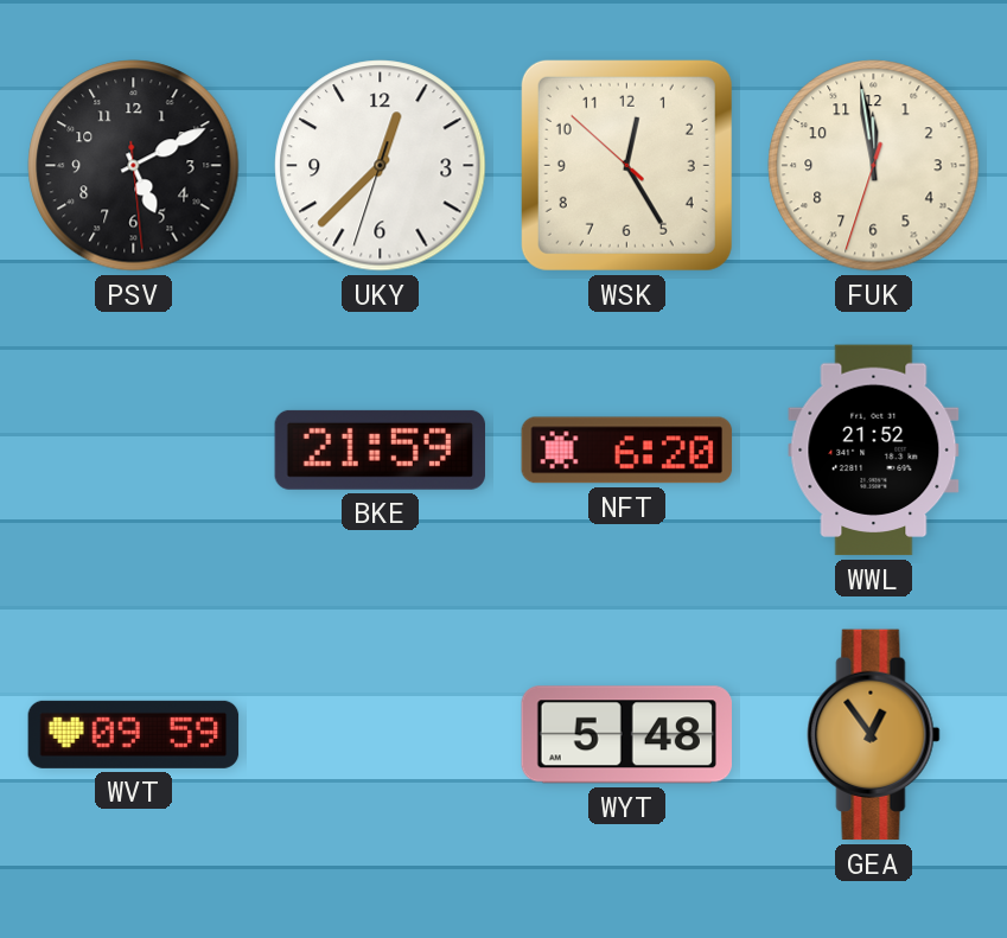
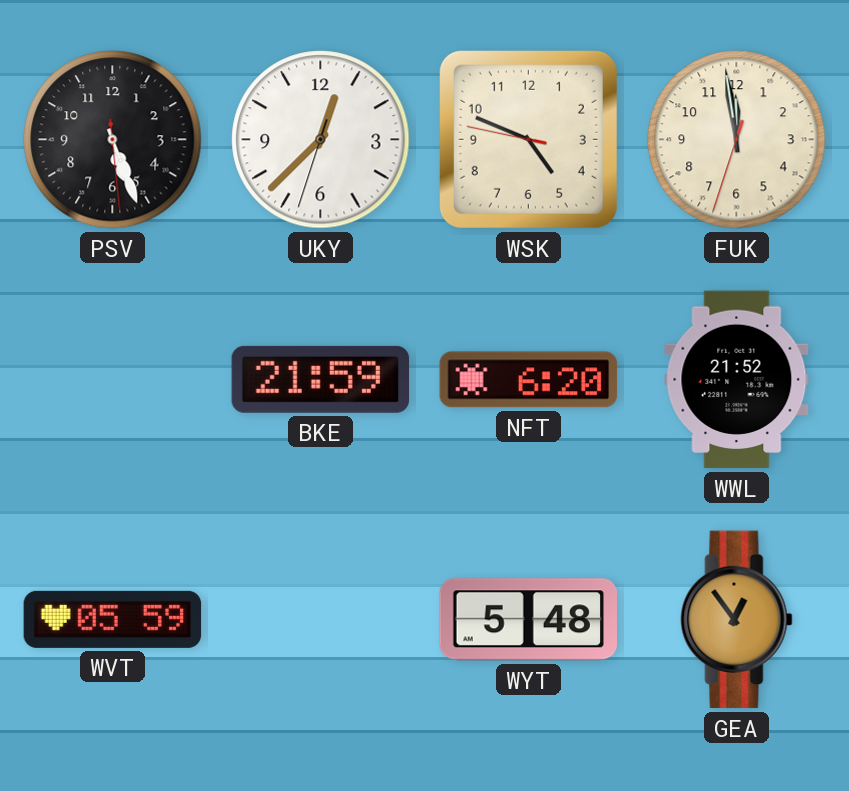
PSV: 5:10 -> 5:26
WSK: 12:24 -> 4:48
WVT: 09:59 -> 05:59
